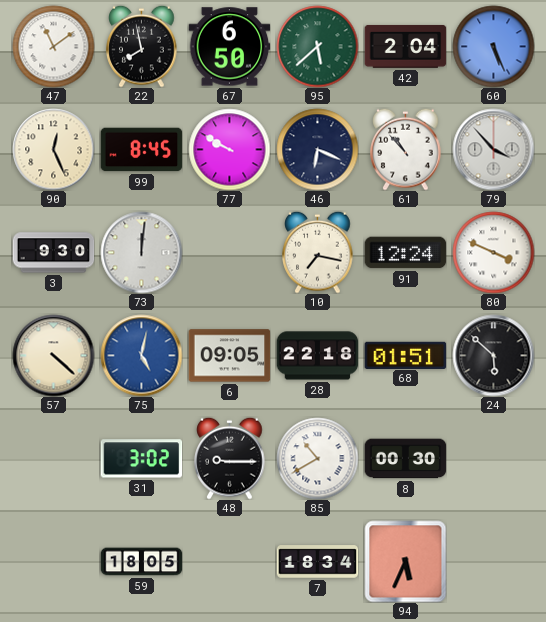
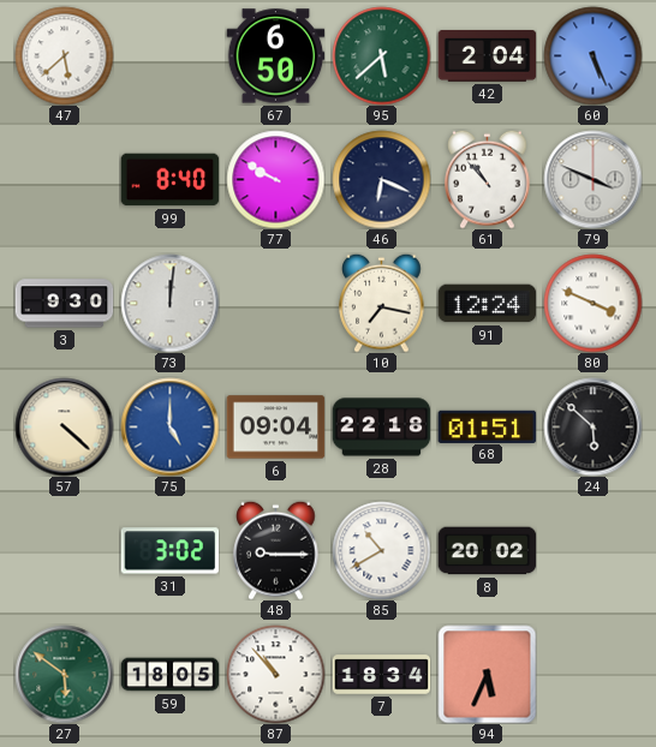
47: 11:09 -> 5:38
22: 7:58 -> none
90: 12:26 -> none
99: 8:45 -> 8:40
79: 3:53 -> 3:49
75: 5:02 -> 5:00
6: 09:05 -> 09:04
8: 00:30 -> 20:02
27: none -> 5:51
87: none -> 10:53
